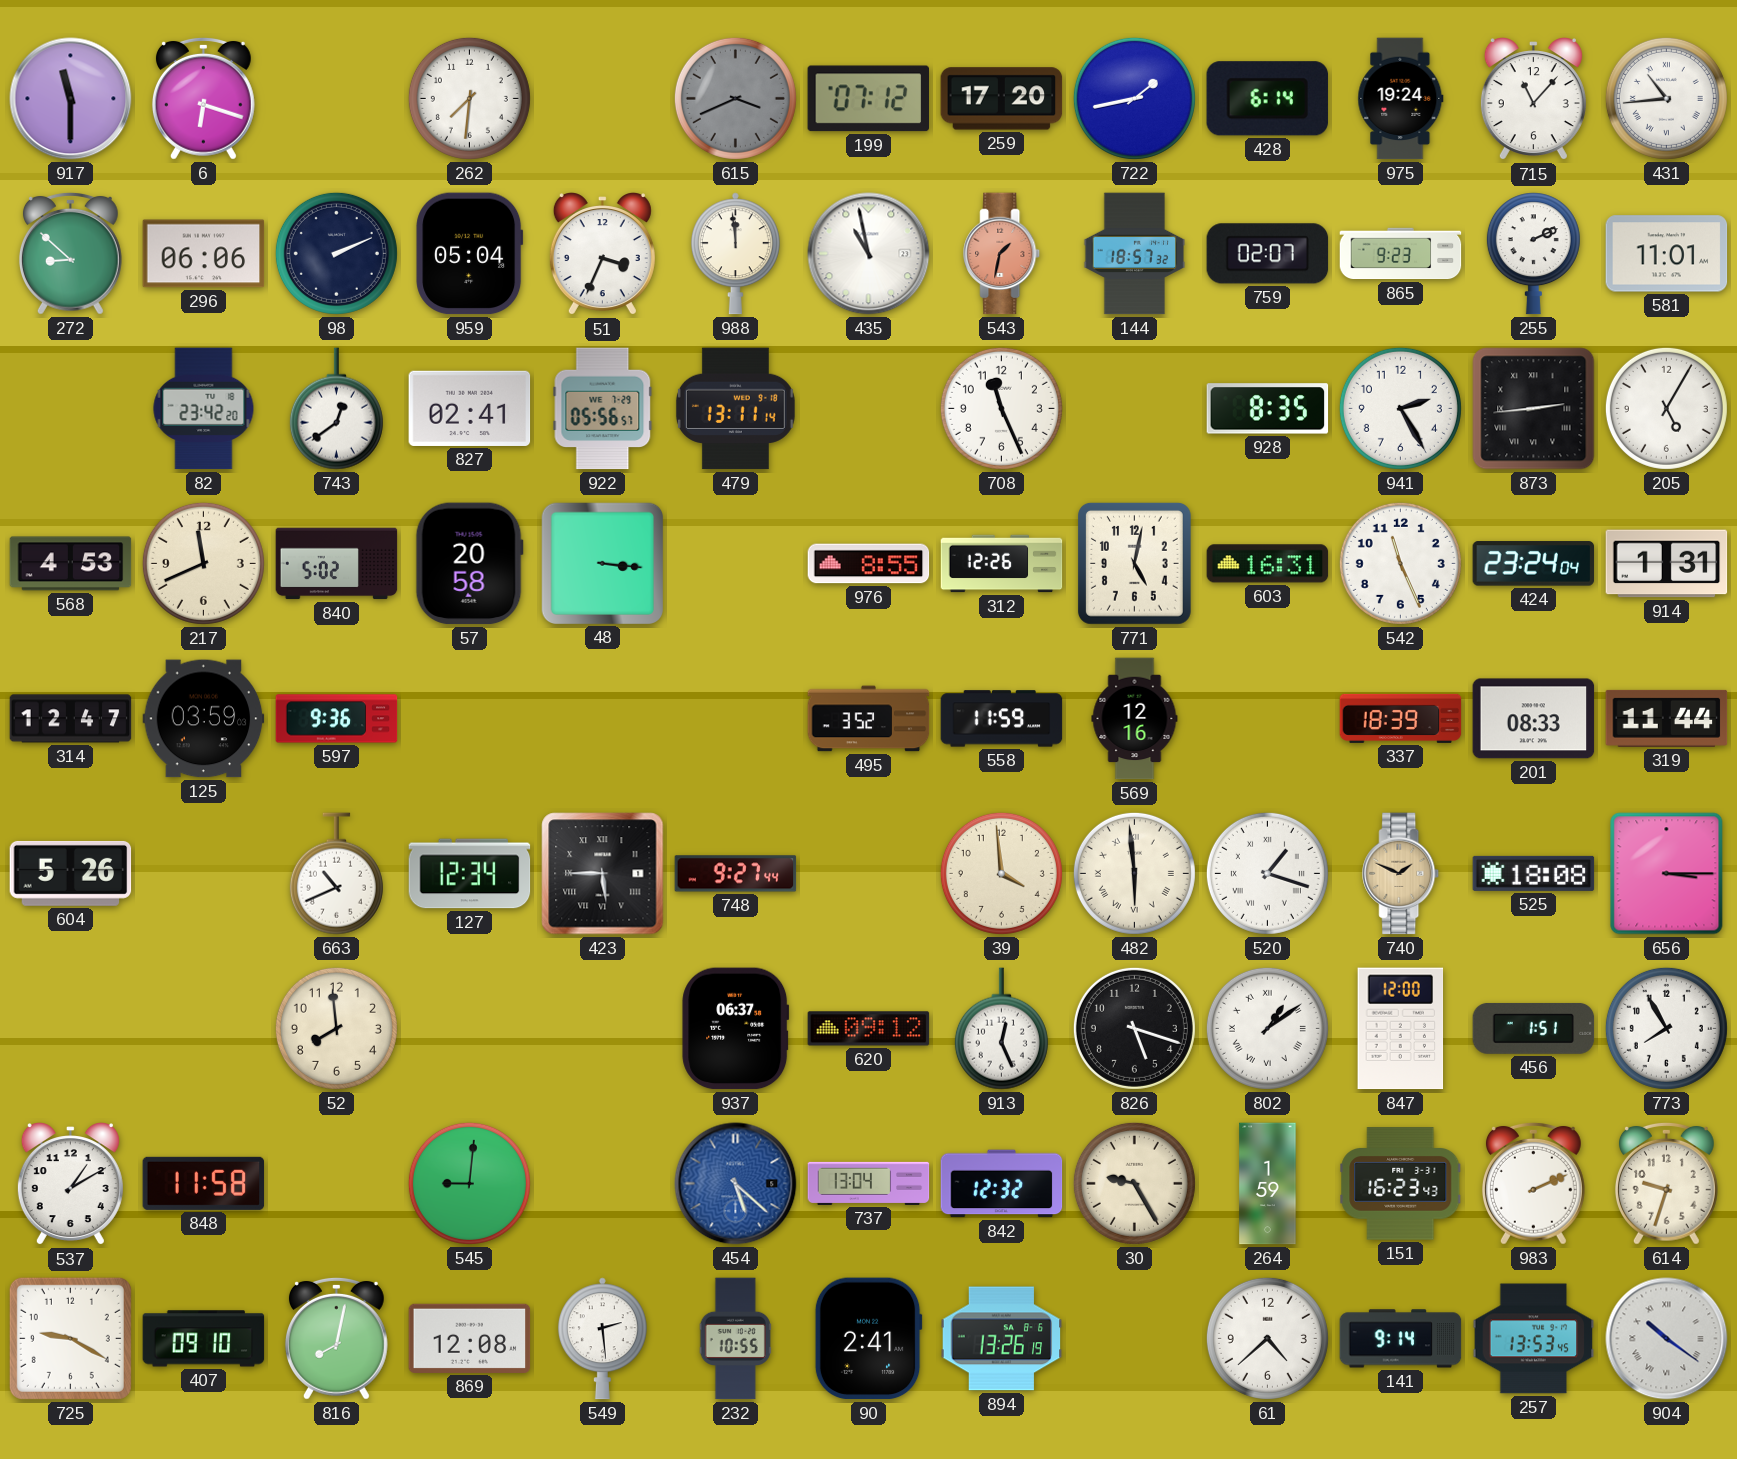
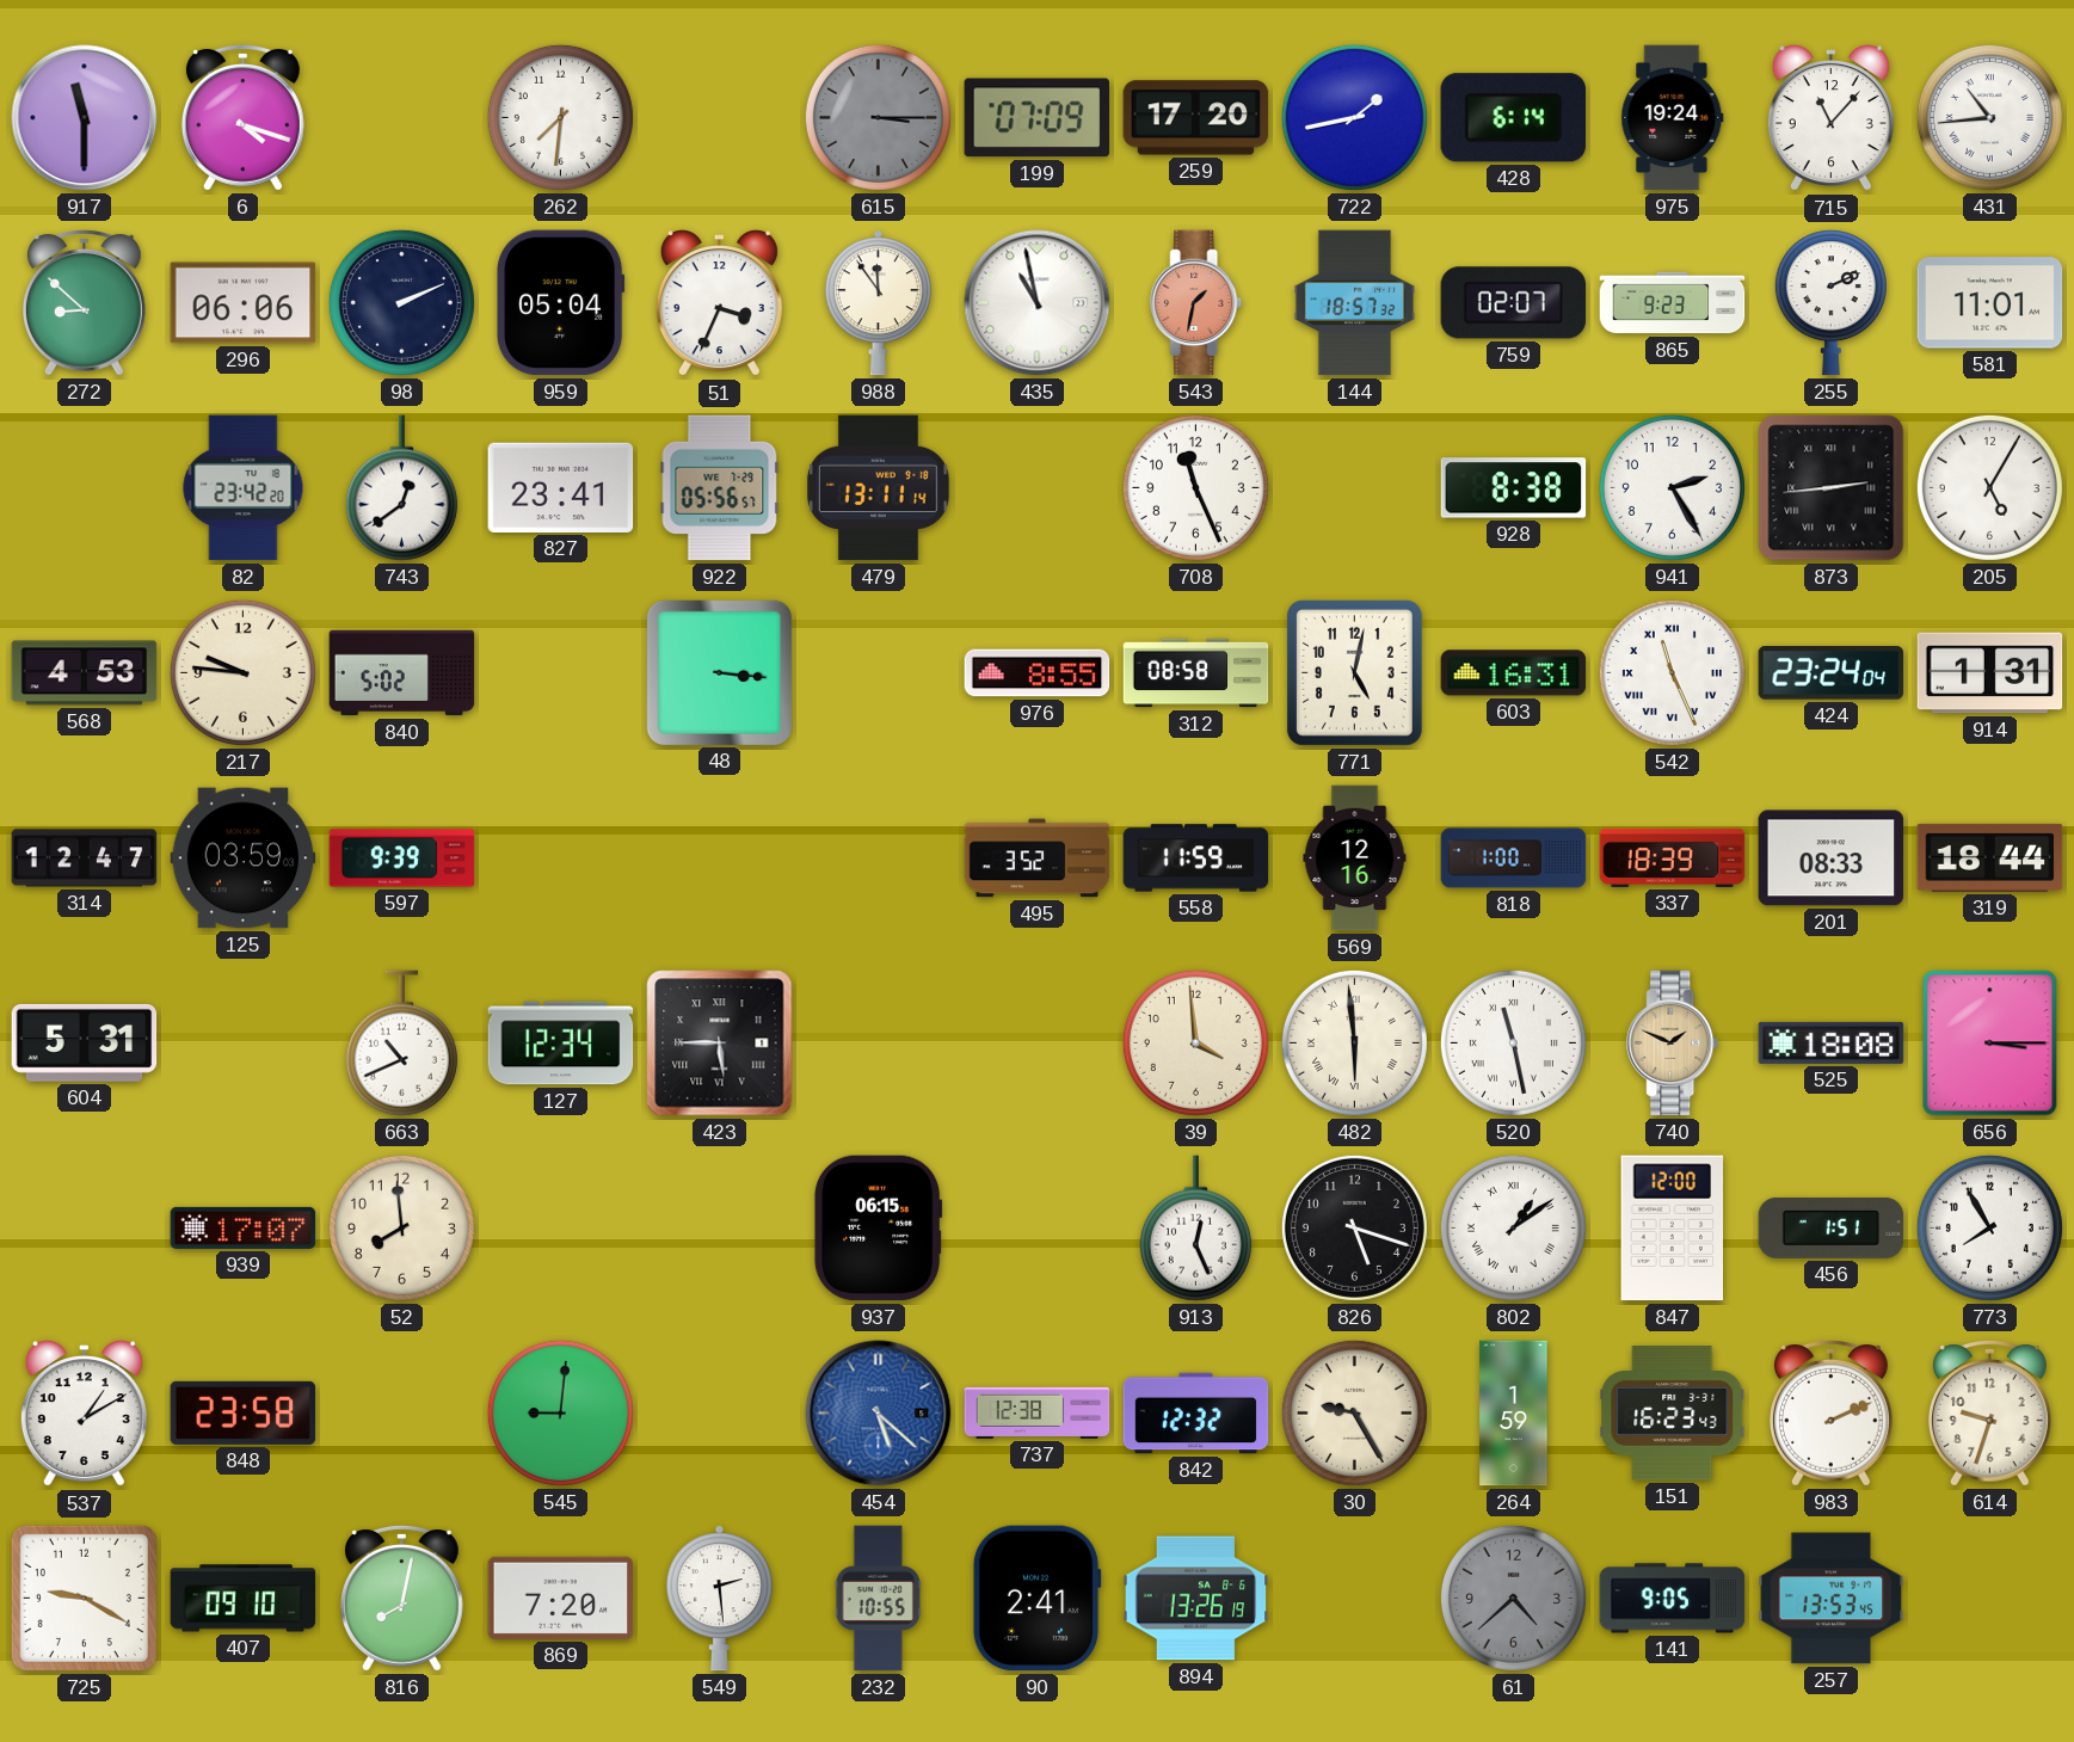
6: 6:18 -> 4:18
615: 3:41 -> 3:15
199: 07:12 -> 07:09
988: 11:59 -> 11:54
827: 02:41 -> 23:41
928: 8:35 -> 8:38
217: 11:41 -> 9:46
57: 20:58 -> none
312: 12:26 -> 08:58
542 numerals: Arabic -> Roman
597: 9:36 -> 9:39
818: none -> 1:00
319: 11:44 -> 18:44
604: 5:26 -> 5:31
748: 9:27 -> none
520: 1:18 -> 11:28
939: none -> 17:07
937: 06:37 -> 06:15
620: 09:12 -> none
848: 11:58 -> 23:58
737: 13:04 -> 12:38
869: 12:08 -> 7:20
61 dial: white -> grey
141: 9:14 -> 9:05
904: 10:21 -> none
